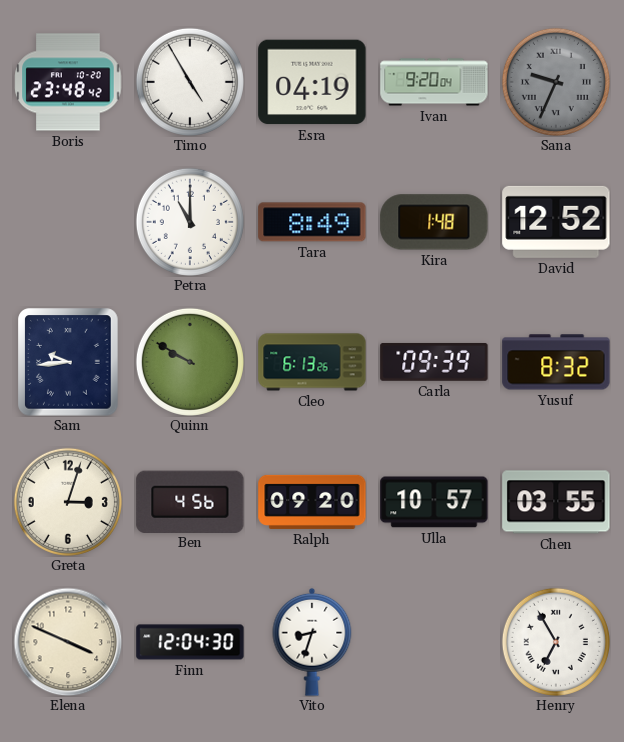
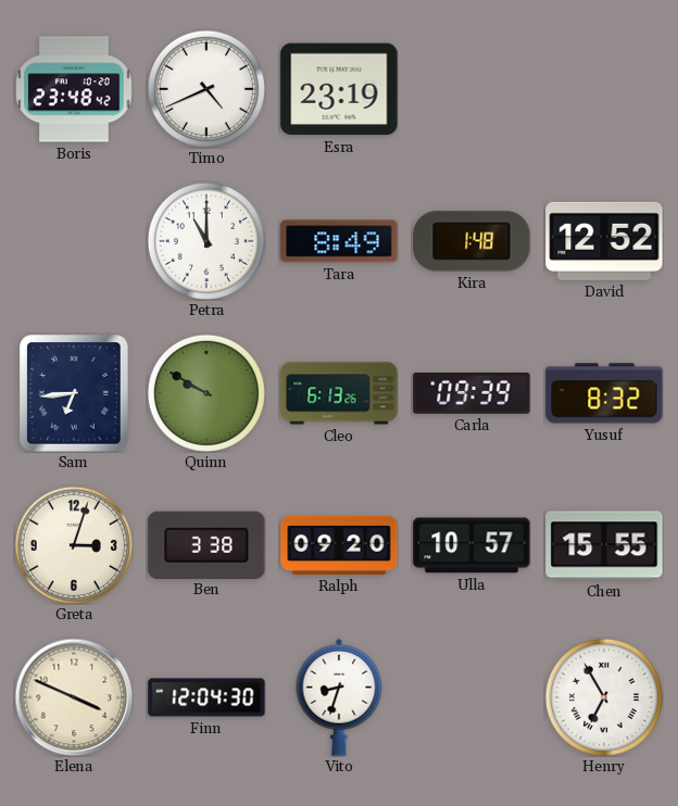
Timo: 4:55 -> 4:41
Esra: 04:19 -> 23:19
Ivan: 9:20 -> none
Sana: 9:34 -> none
Sam: 9:44 -> 6:44
Ben: 4:56 -> 3:38
Chen: 03:55 -> 15:55
